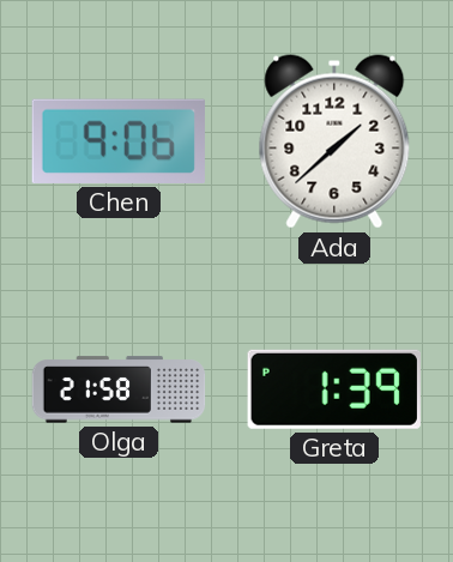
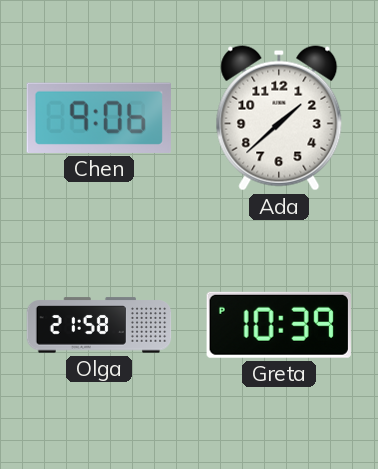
Greta: 1:39 -> 10:39
